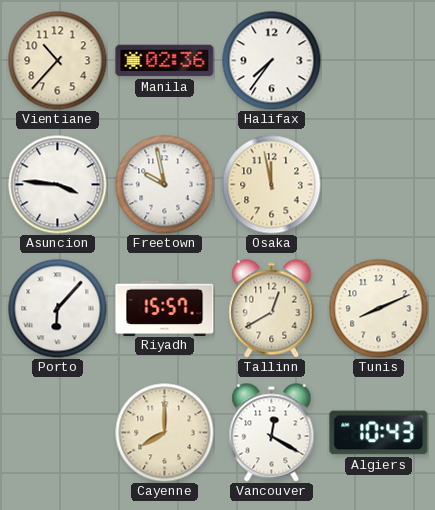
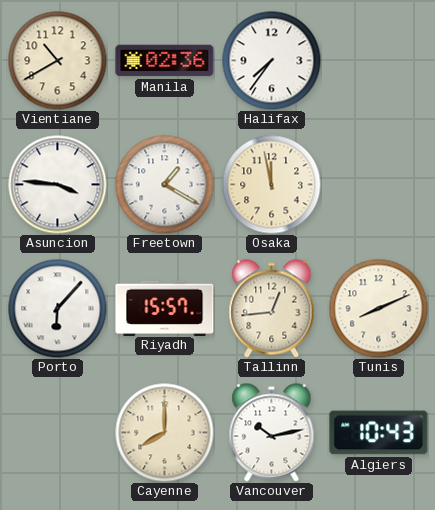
Vientiane: 10:37 -> 10:40
Freetown: 9:58 -> 1:20
Tallinn: 12:40 -> 12:44
Vancouver: 12:20 -> 10:13
